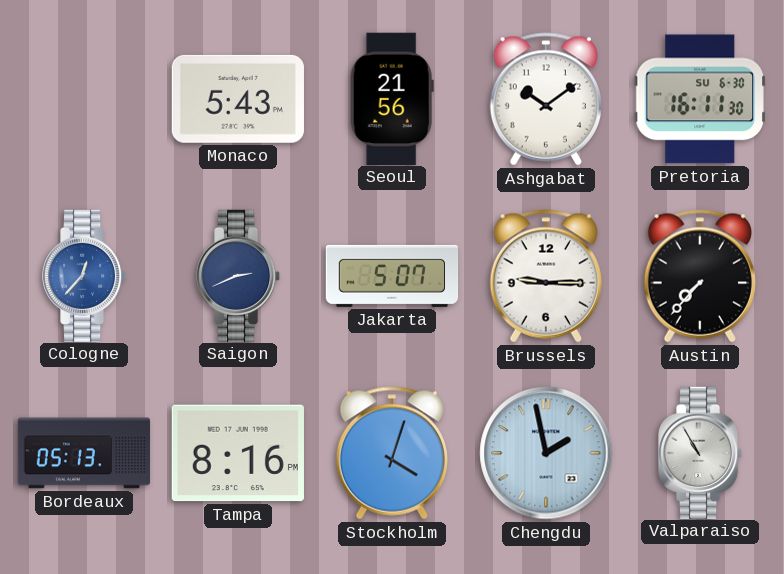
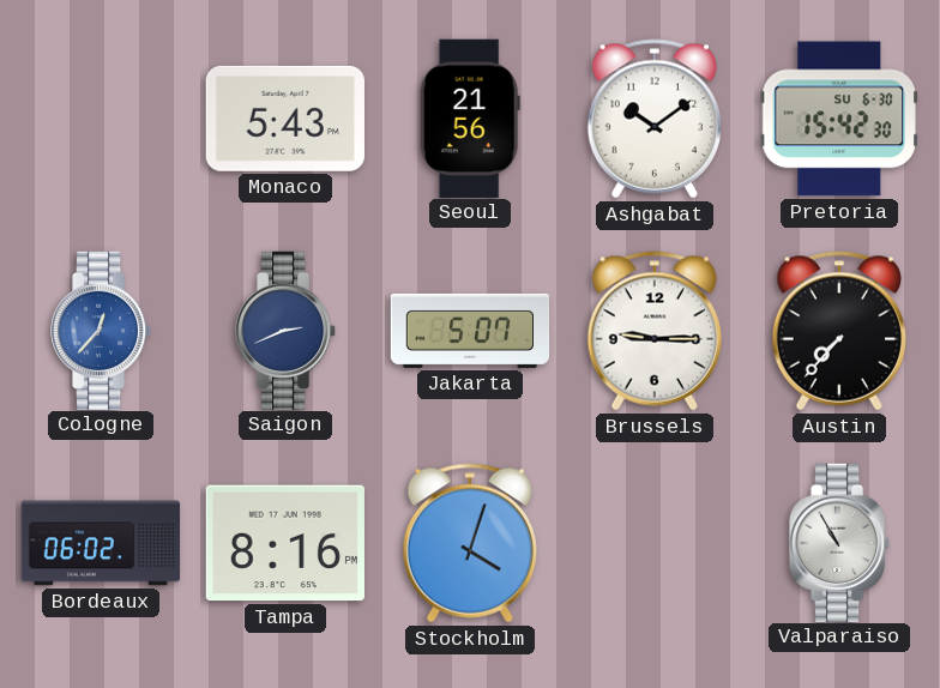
Pretoria: 16:11 -> 15:42
Bordeaux: 05:13 -> 06:02
Chengdu: 1:58 -> none
